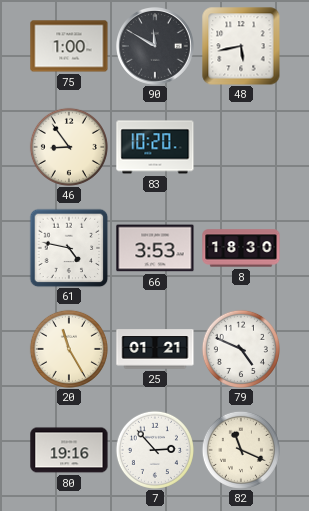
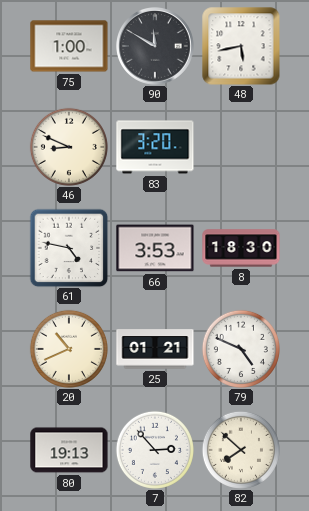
46: 8:54 -> 8:49
83: 10:20 -> 3:20
20: 11:25 -> 10:41
80: 19:16 -> 19:13
82: 11:19 -> 7:52
